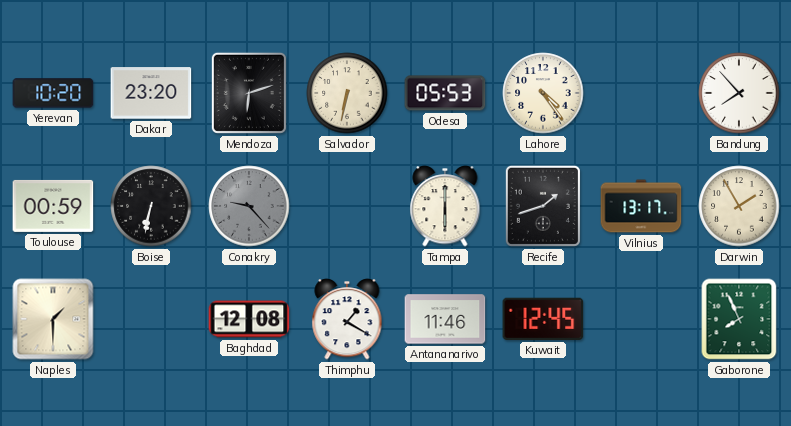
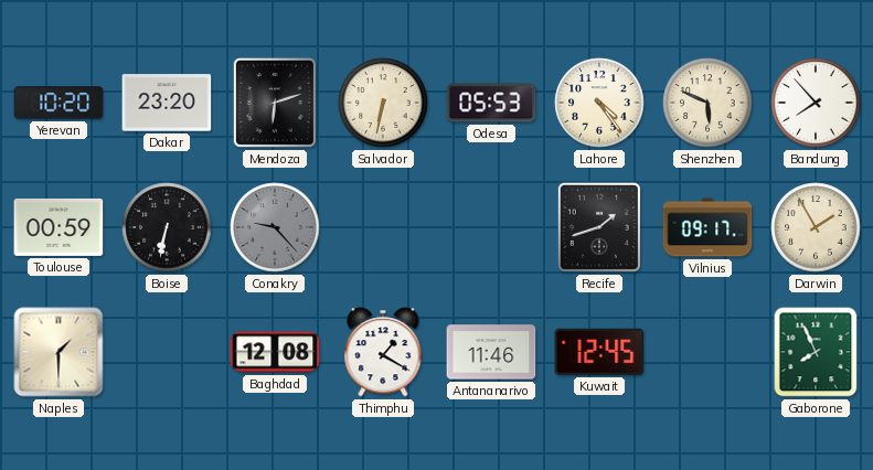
Shenzhen: none -> 5:49
Tampa: 6:00 -> none
Vilnius: 13:17 -> 09:17
